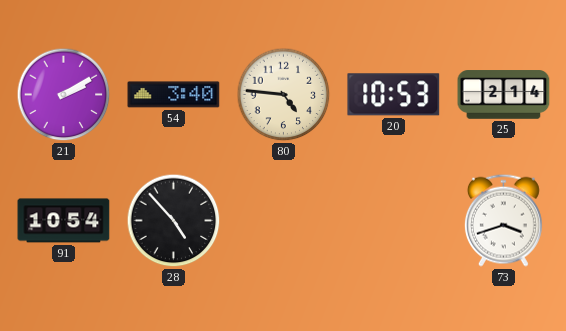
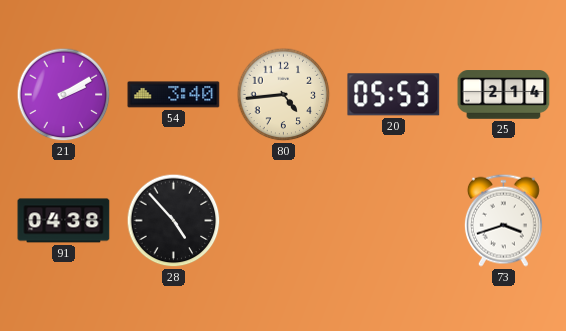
80: 4:46 -> 4:44
20: 10:53 -> 05:53
91: 10:54 -> 04:38
